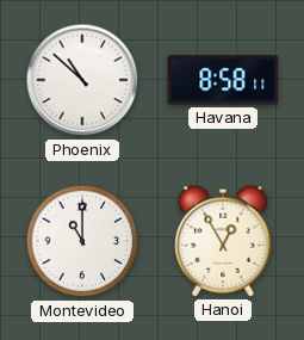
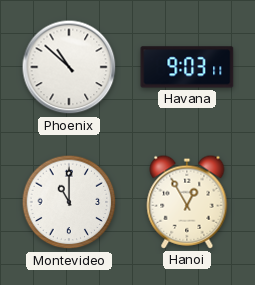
Havana: 8:58 -> 9:03
